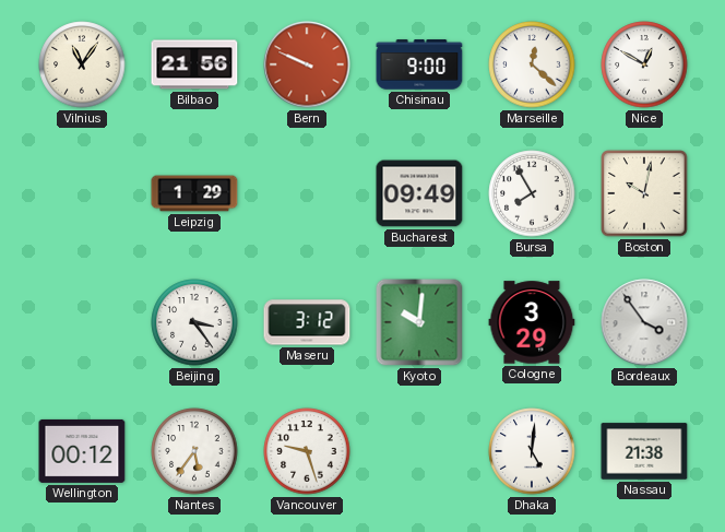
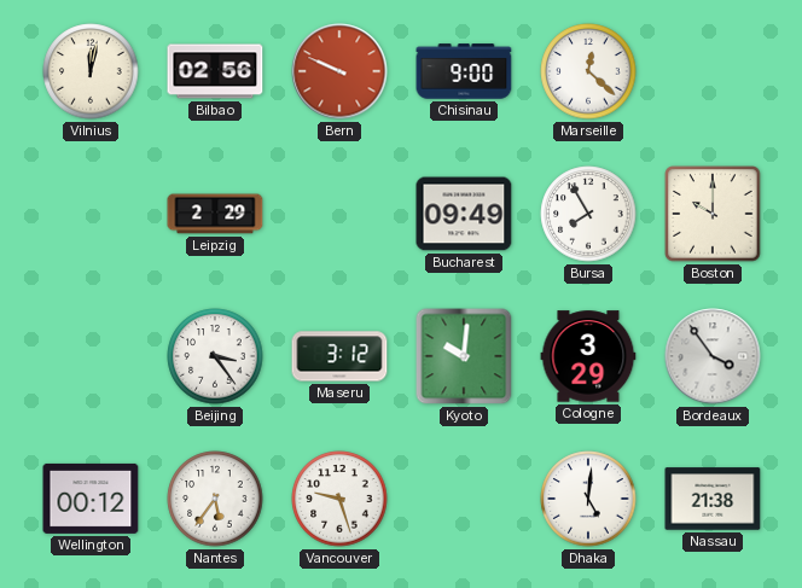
Vilnius: 11:06 -> 12:02
Bilbao: 21:56 -> 02:56
Nice: 12:50 -> none
Leipzig: 1:29 -> 2:29
Boston: 10:02 -> 10:00
